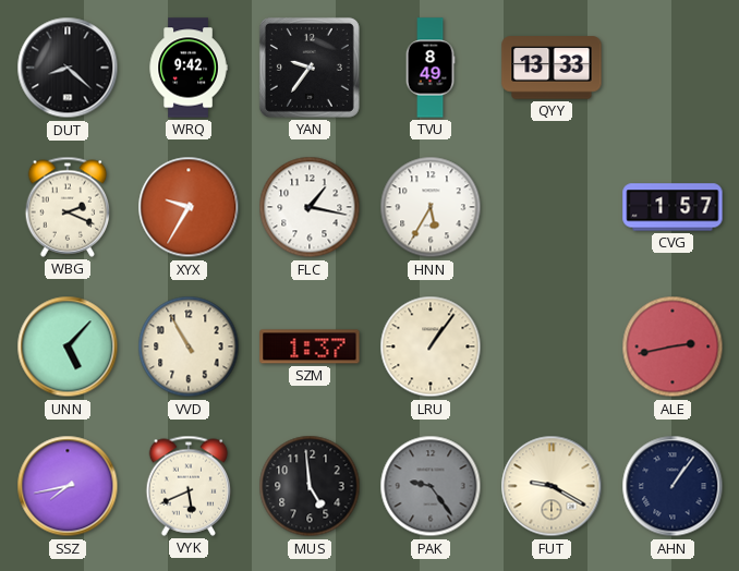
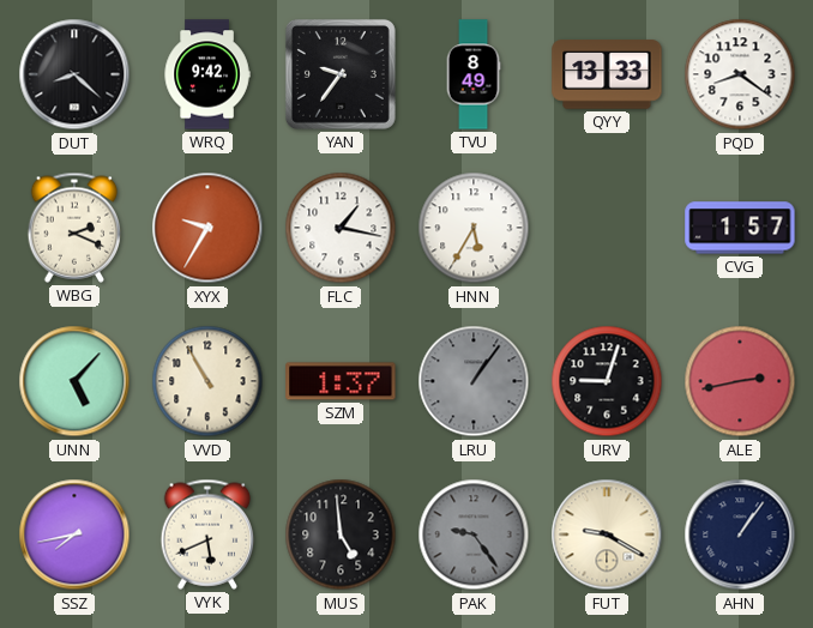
PQD: none -> 8:21
LRU dial: cream -> grey
URV: none -> 9:03
